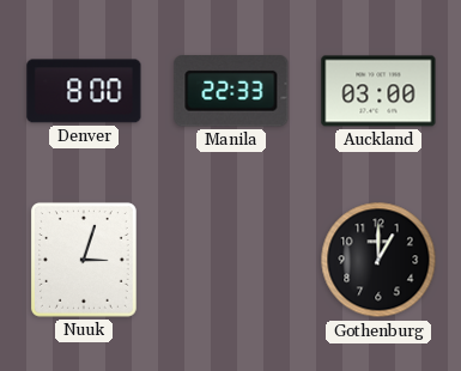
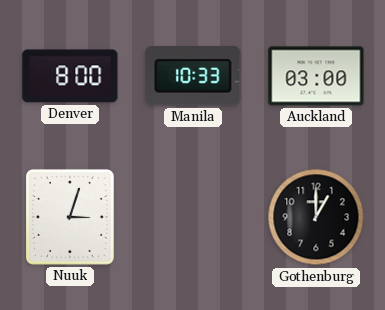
Manila: 22:33 -> 10:33
